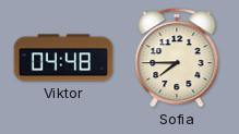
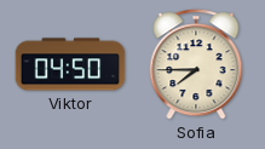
Viktor: 04:48 -> 04:50
